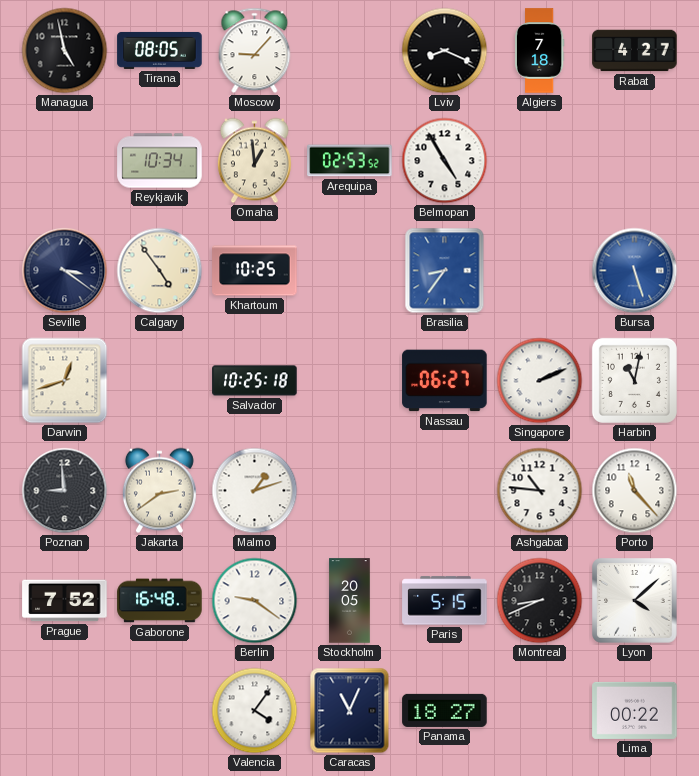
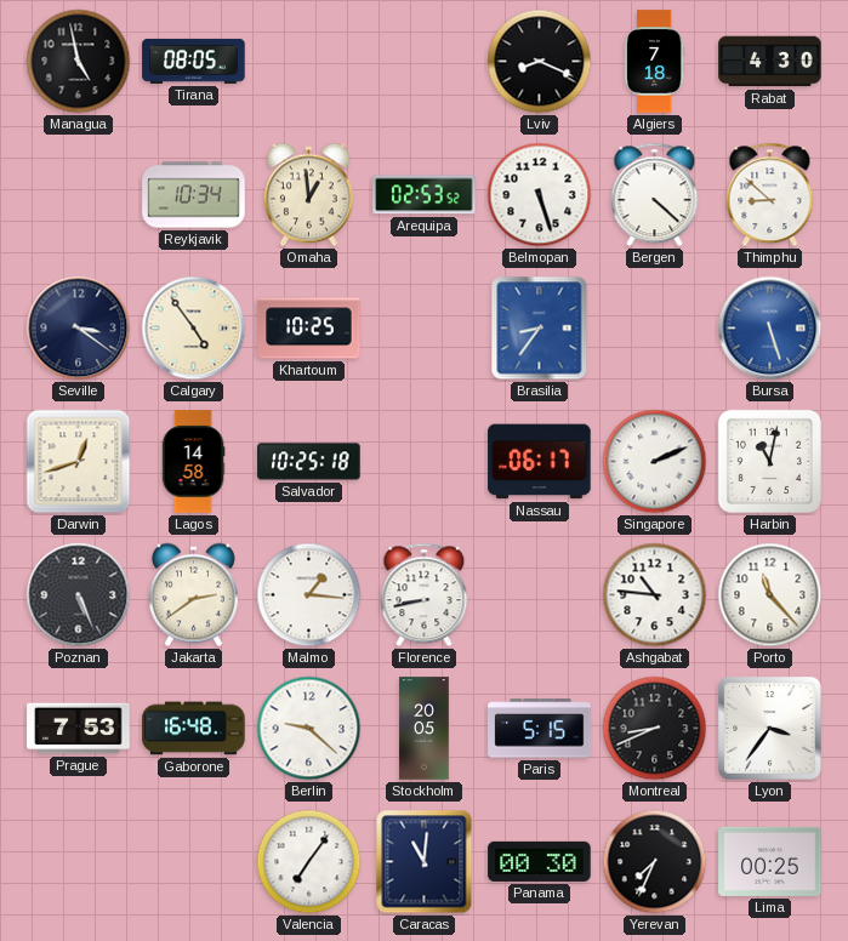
Moscow: 9:07 -> none
Rabat: 4:27 -> 4:30
Belmopan: 4:55 -> 5:27
Bergen: none -> 4:22
Thimphu: none -> 8:52
Lagos: none -> 14:58
Nassau: 06:27 -> 06:17
Poznan: 8:59 -> 5:26
Malmo: 1:12 -> 1:16
Florence: none -> 8:43
Prague: 7:52 -> 7:53
Berlin: 9:21 -> 9:22
Lyon: 4:08 -> 3:36
Valencia: 4:06 -> 7:06
Caracas: 11:04 -> 11:01
Panama: 18:27 -> 00:30
Yerevan: none -> 7:34
Lima: 00:22 -> 00:25
